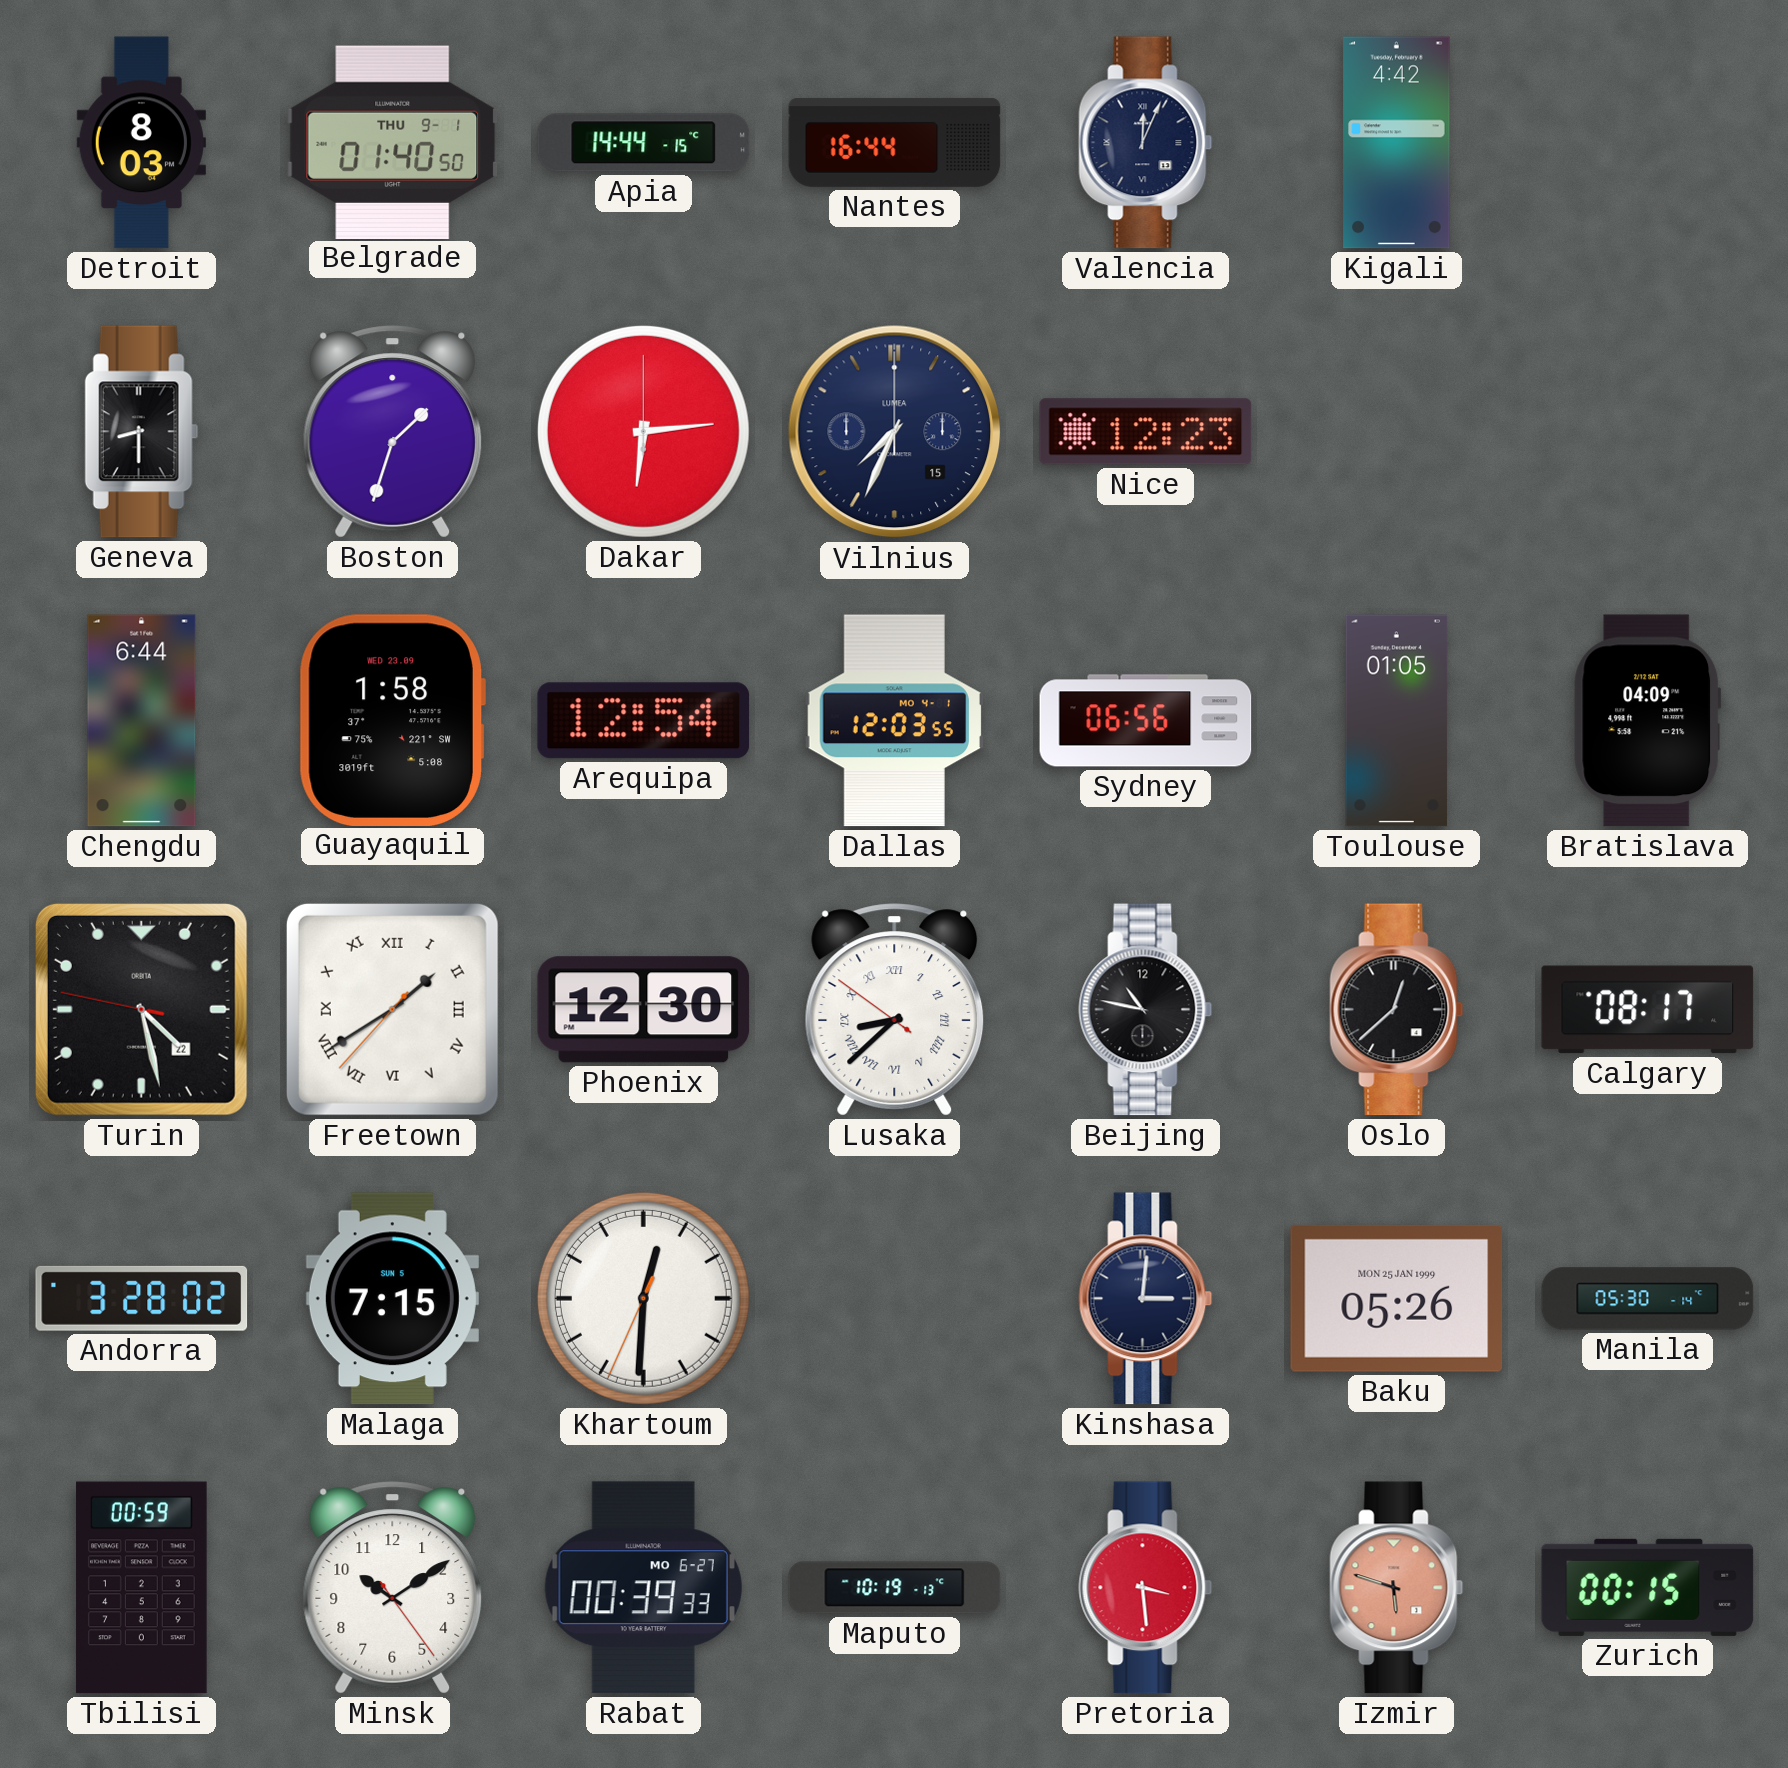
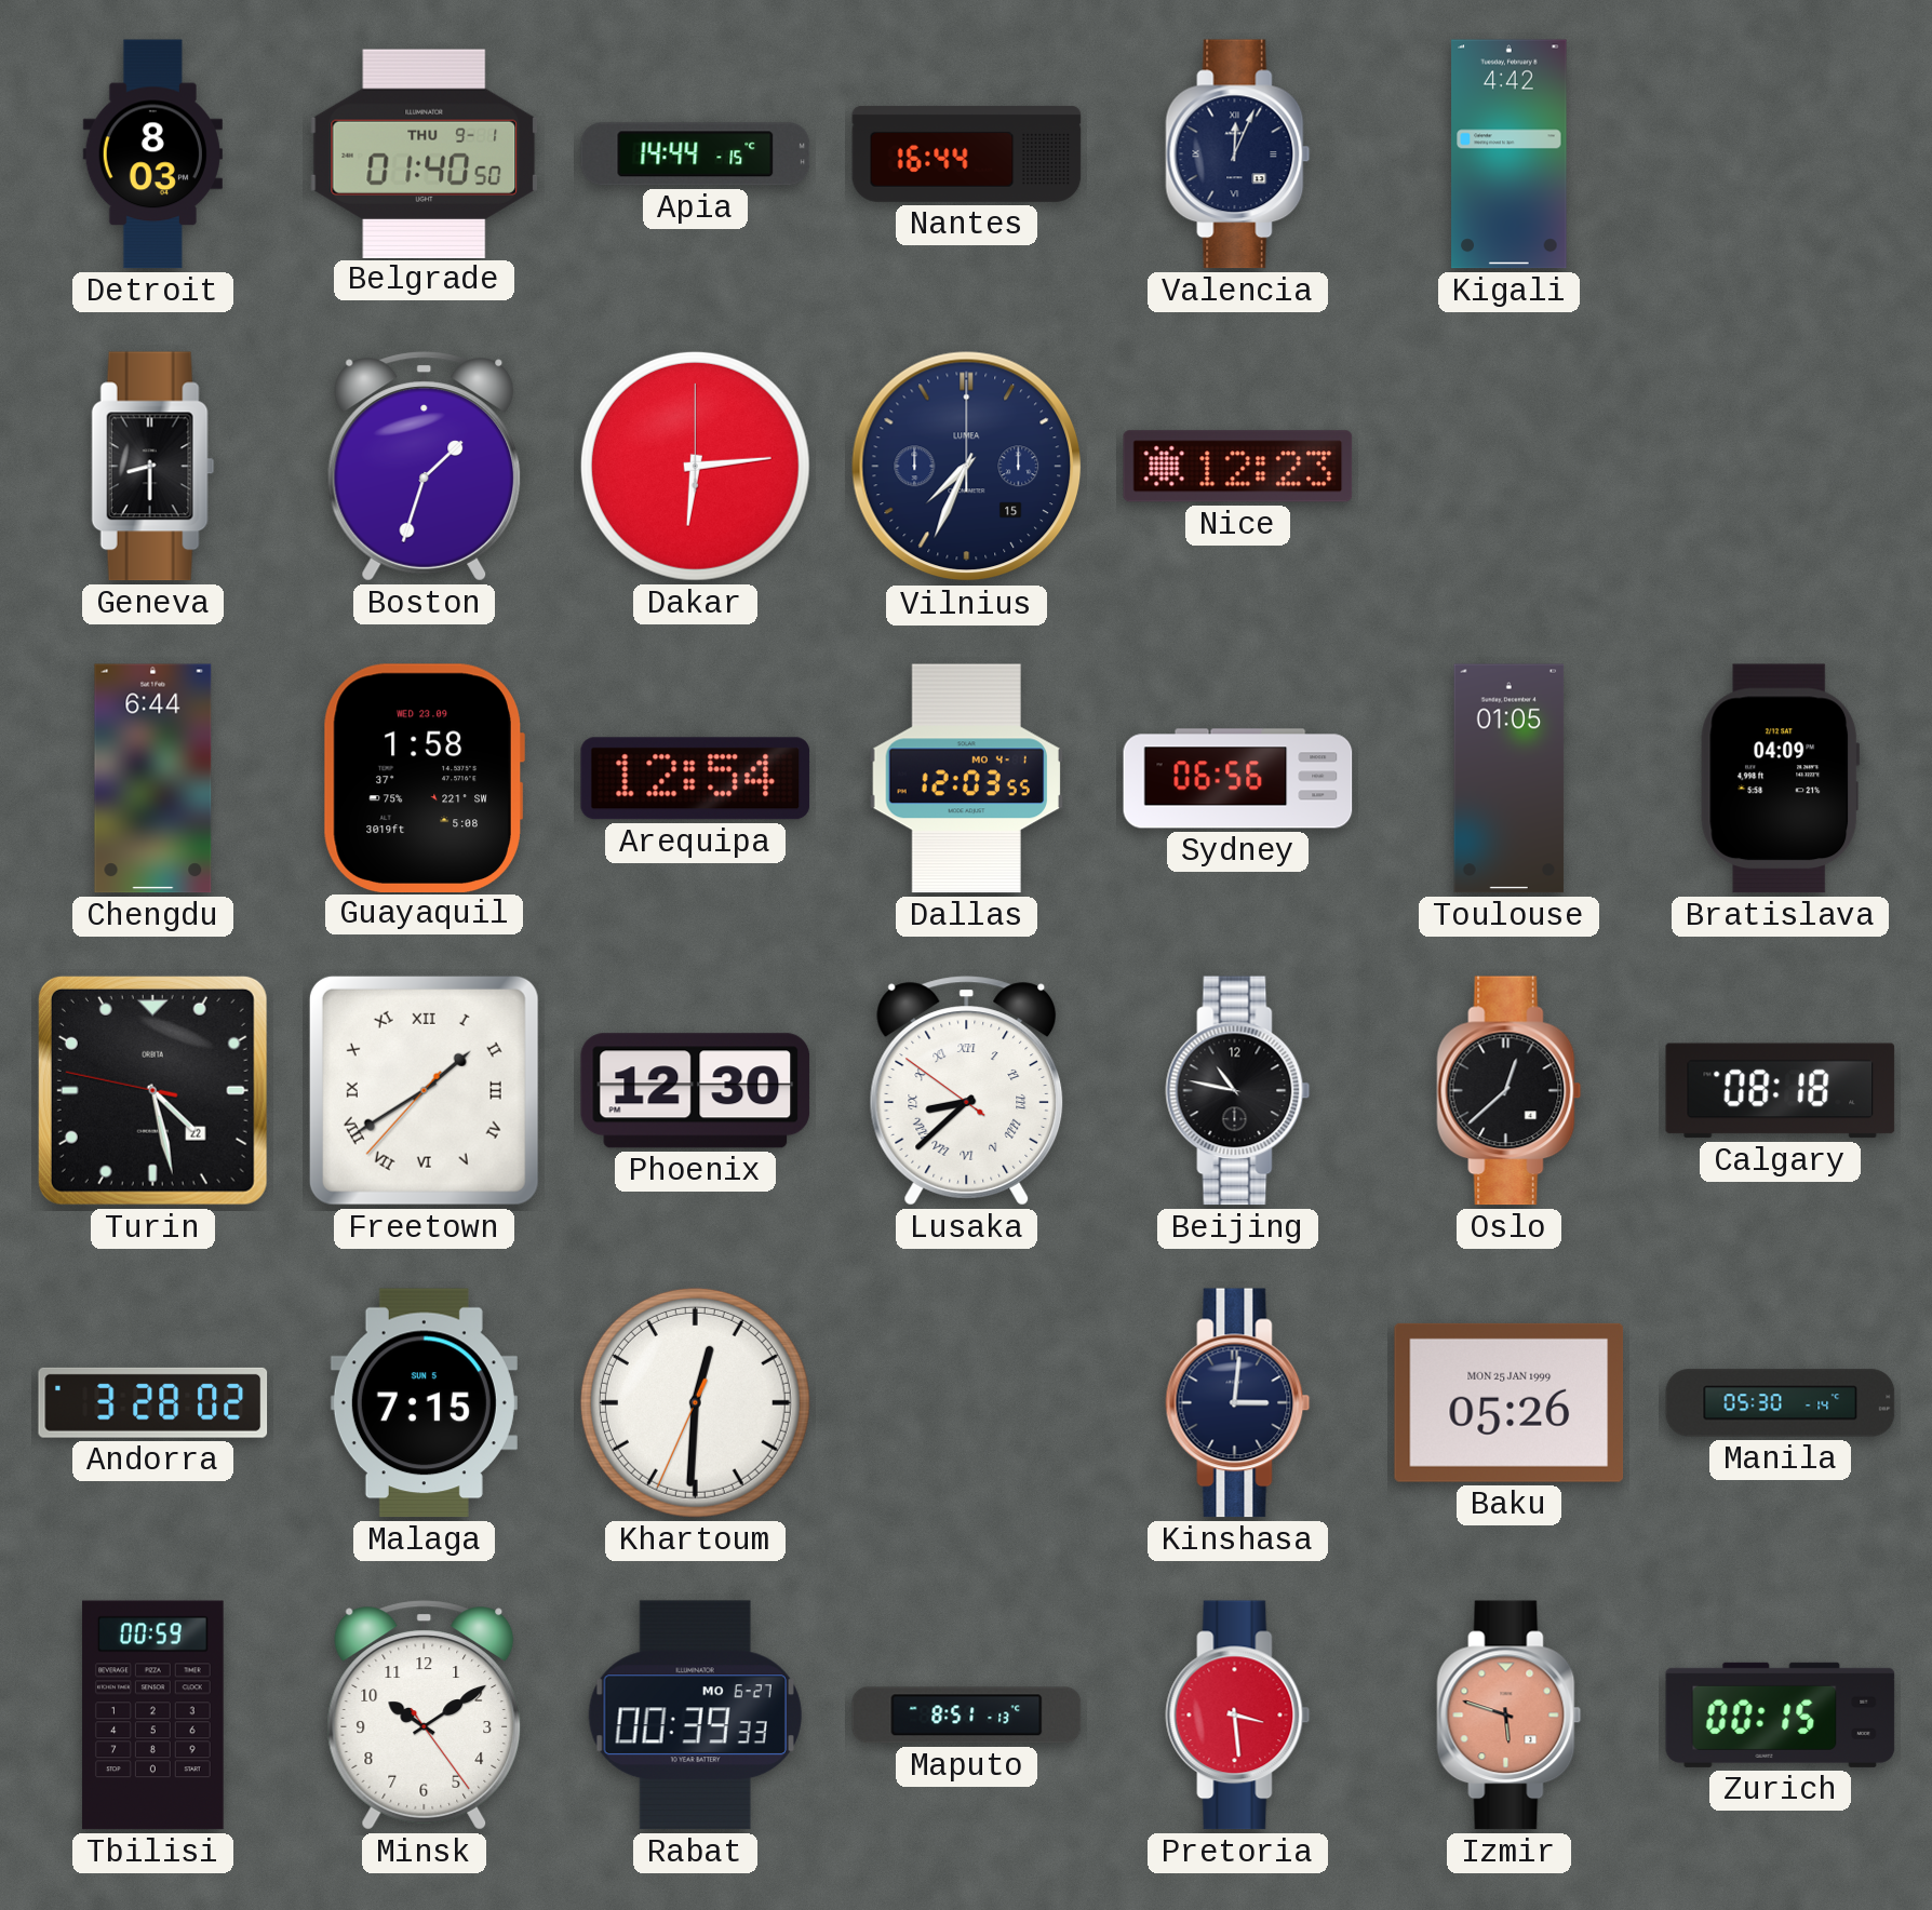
Calgary: 08:17 -> 08:18
Maputo: 10:19 -> 8:51
